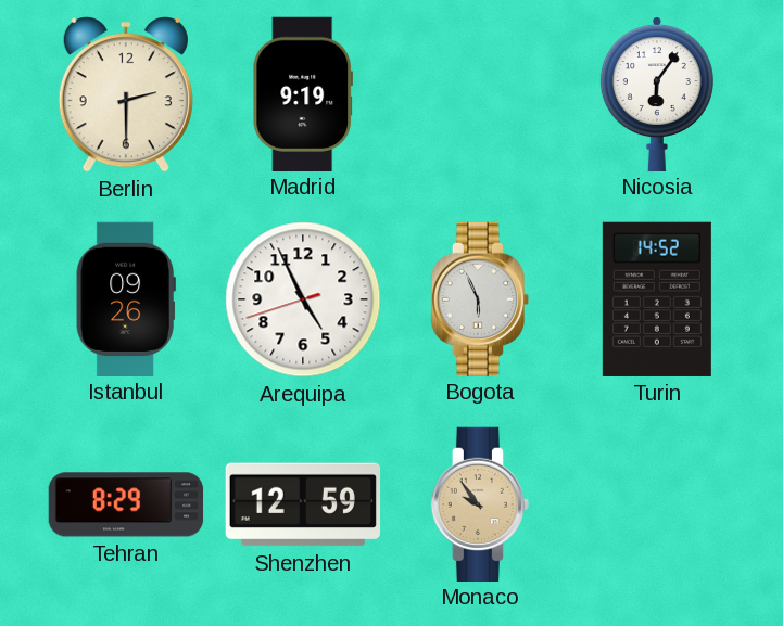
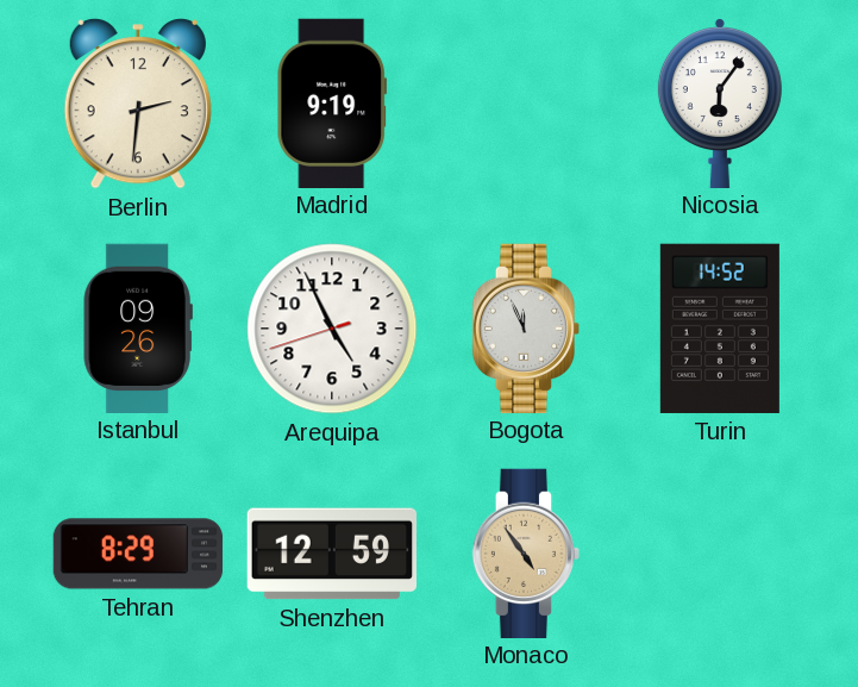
Berlin: 2:30 -> 2:31
Bogota: 5:56 -> 11:56
Monaco: 9:54 -> 4:54
